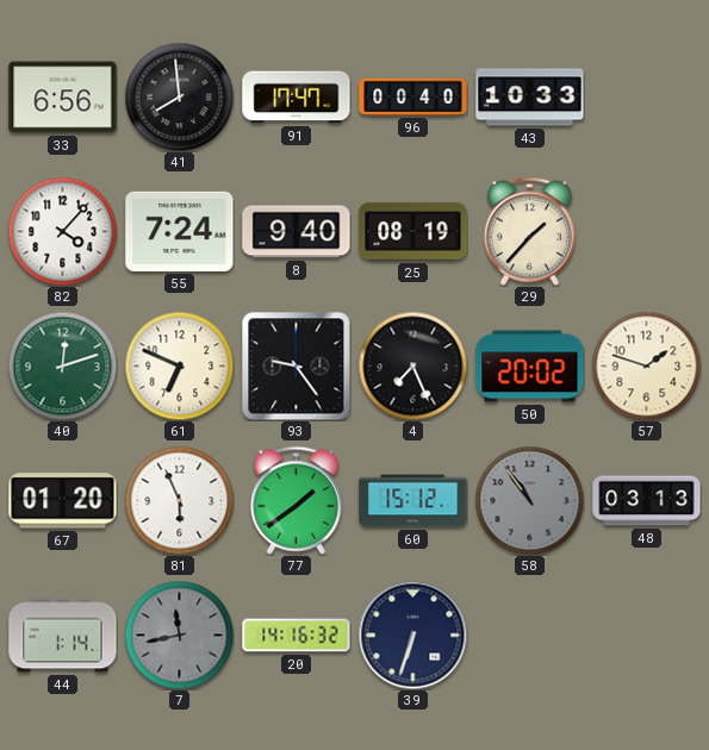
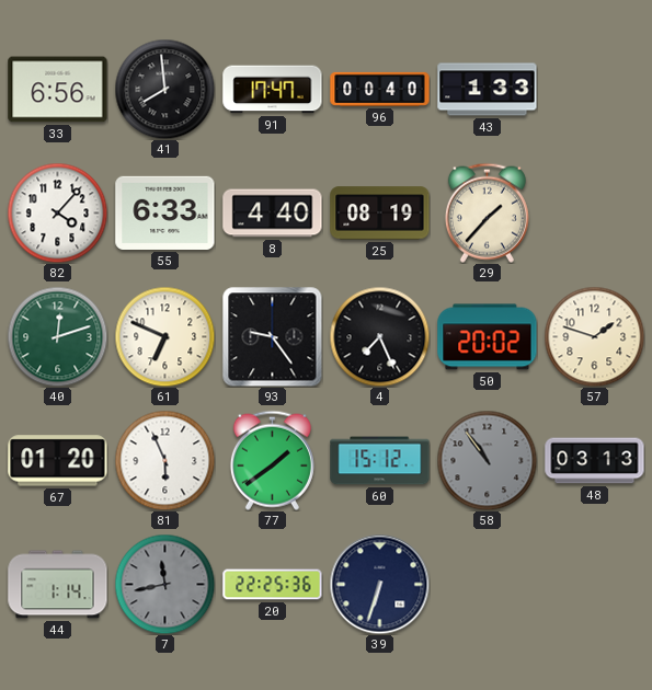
43: 10:33 -> 1:33
55: 7:24 -> 6:33
8: 9:40 -> 4:40
20: 14:16 -> 22:25
